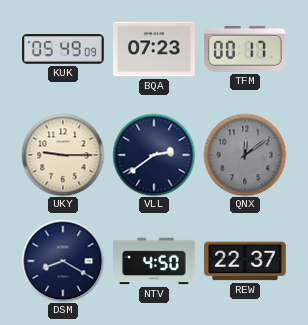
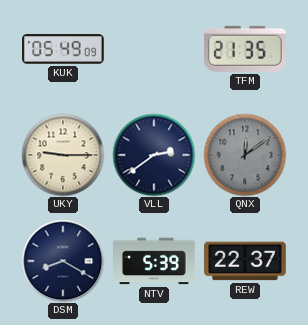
BQA: 07:23 -> none
TFM: 00:17 -> 21:35
NTV: 4:50 -> 5:39
